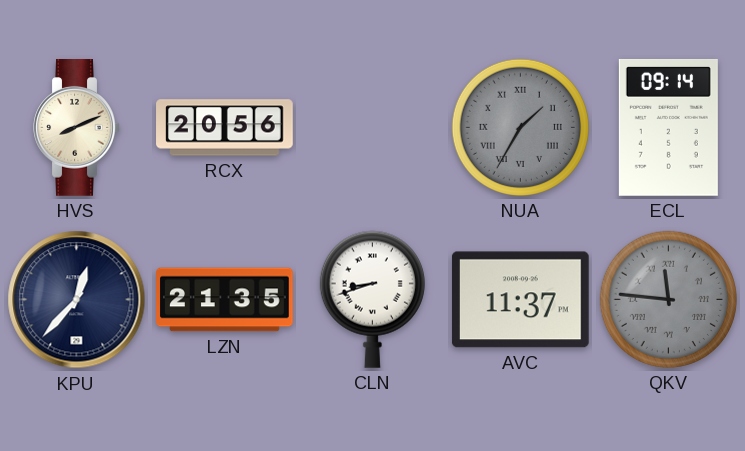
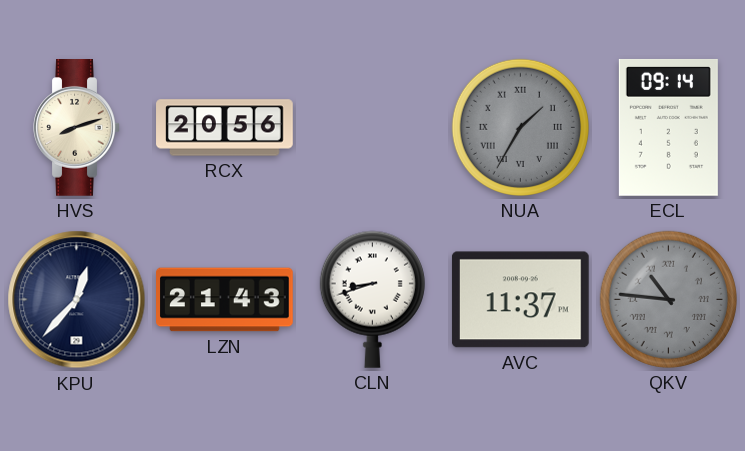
HVS: 8:11 -> 8:12
LZN: 21:35 -> 21:43
QKV: 11:46 -> 10:46
